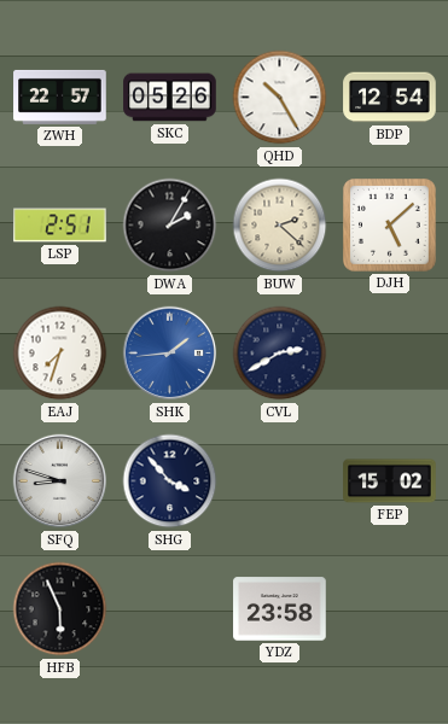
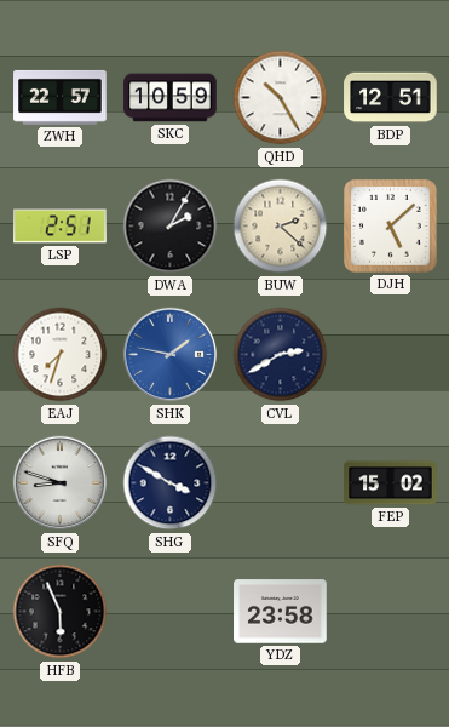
SKC: 05:26 -> 10:59
BDP: 12:54 -> 12:51
SHK: 1:44 -> 1:47
SHG: 3:53 -> 3:50
